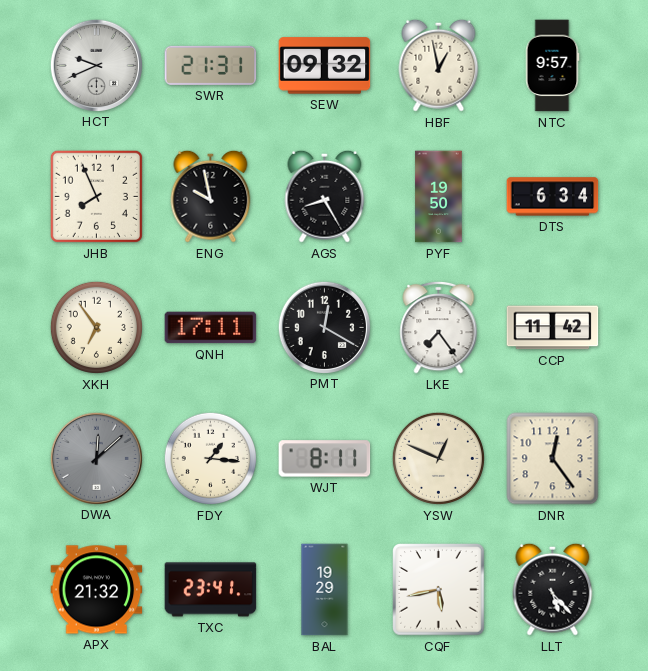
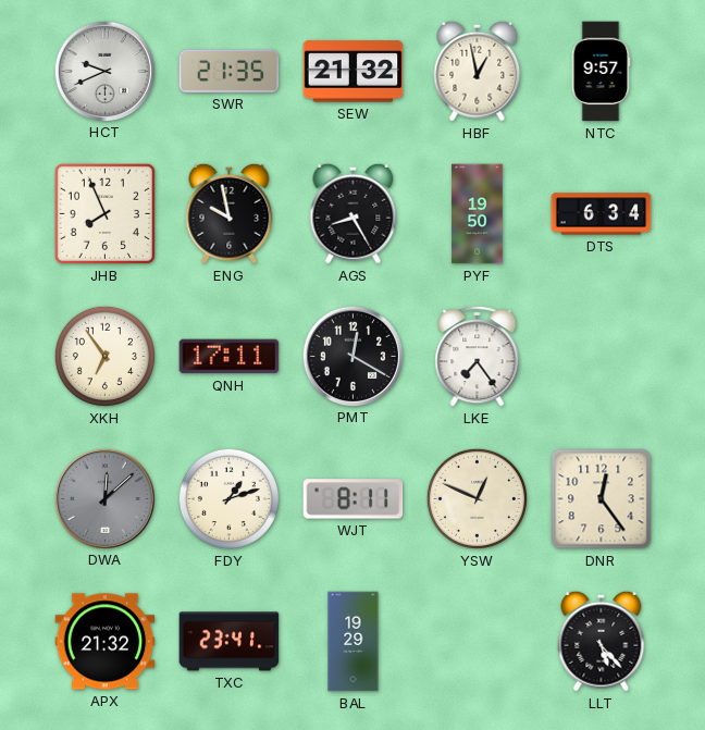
SWR: 21:31 -> 21:35
SEW: 09:32 -> 21:32
CCP: 11:42 -> none
FDY: 1:16 -> 1:12
CQF: 5:43 -> none
